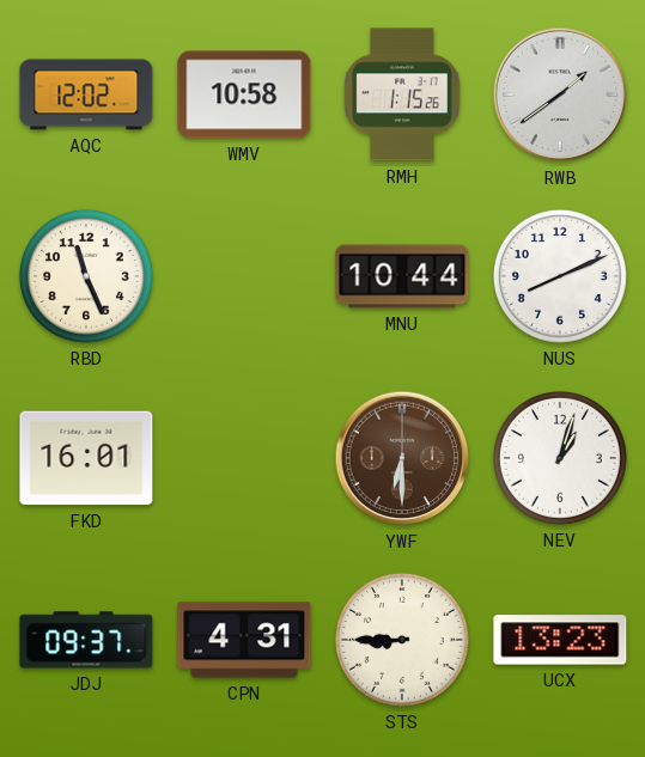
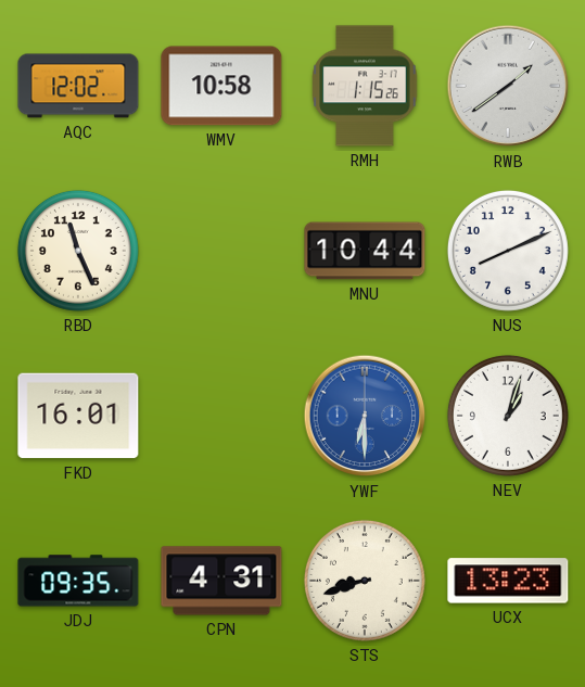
YWF dial: brown -> blue
JDJ: 09:37 -> 09:35
STS: 8:45 -> 8:42
